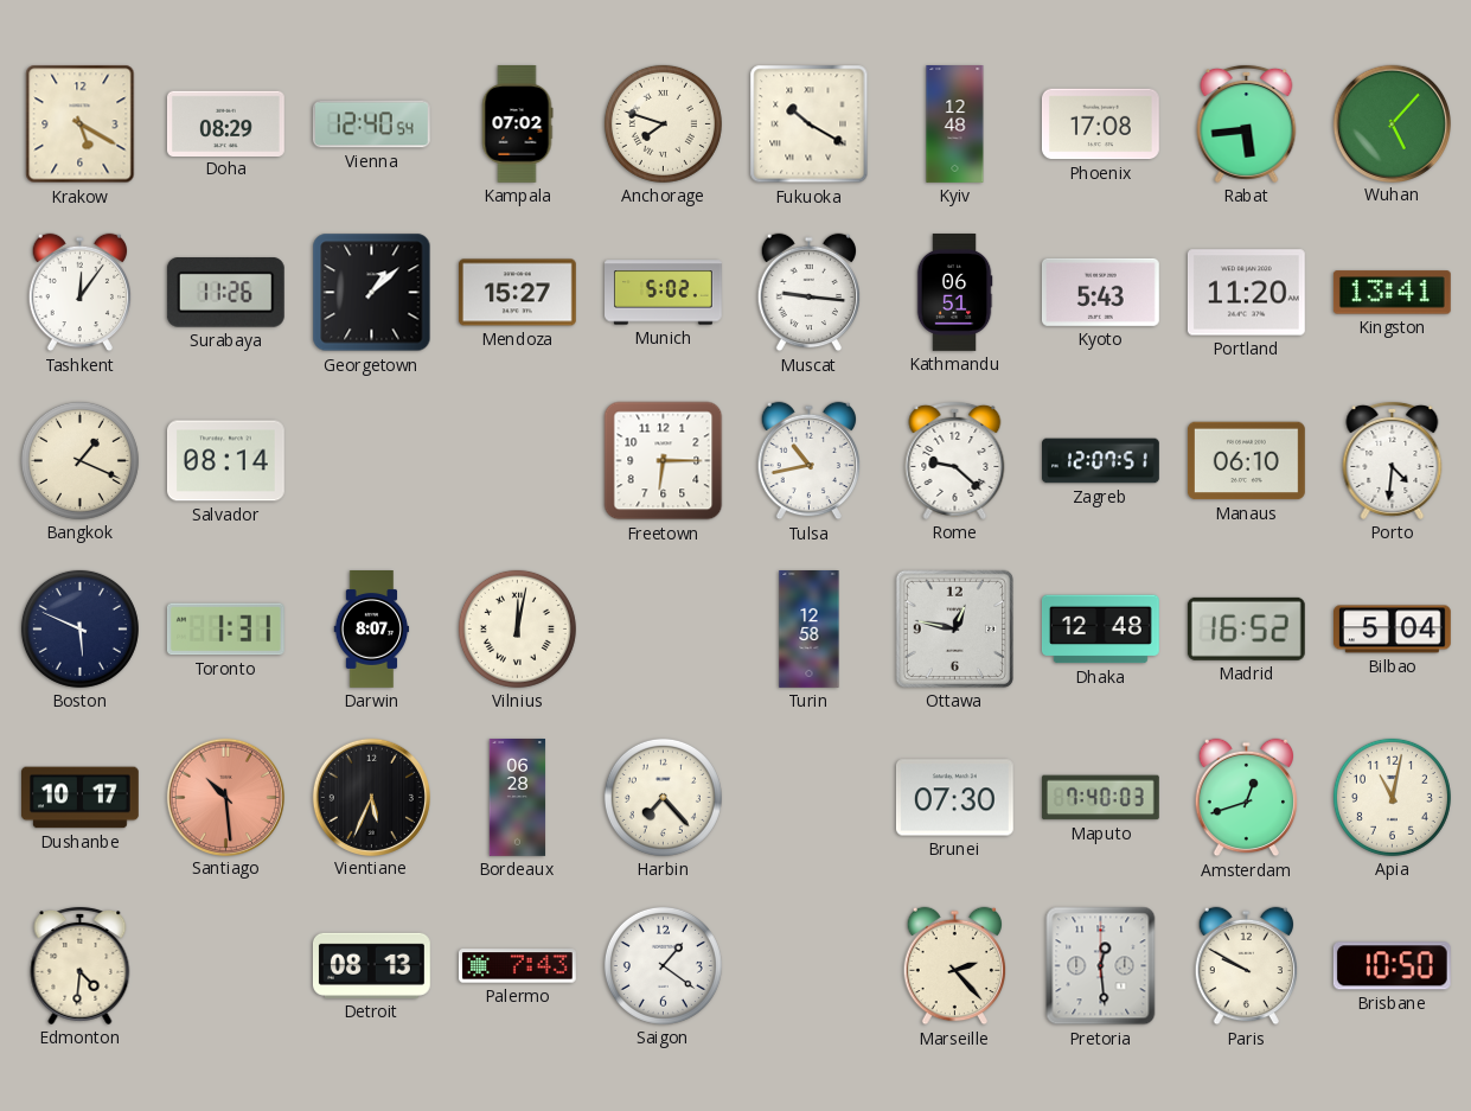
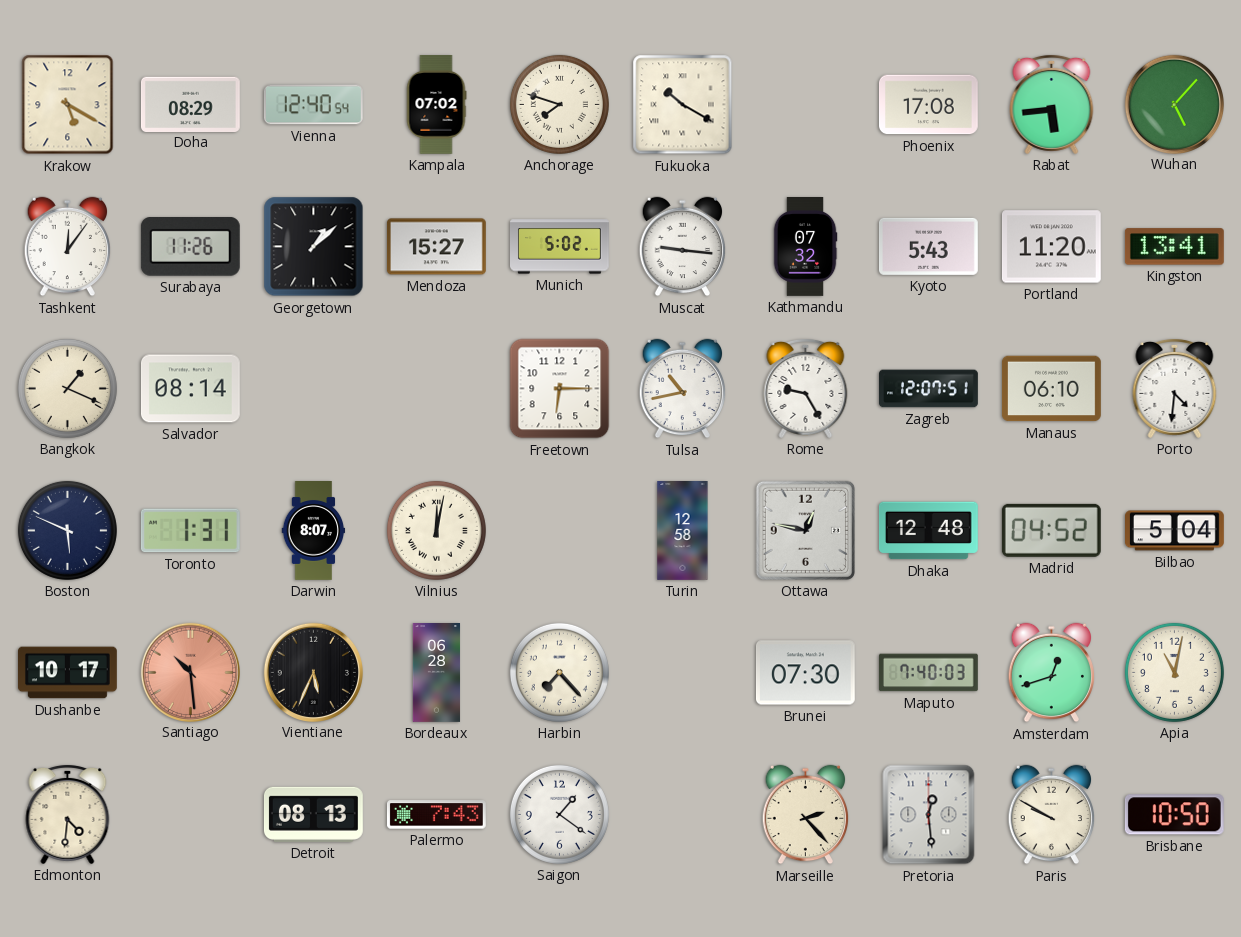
Kyiv: 12:48 -> none
Kathmandu: 06:51 -> 07:32
Rome: 9:22 -> 9:25
Madrid: 16:52 -> 04:52
